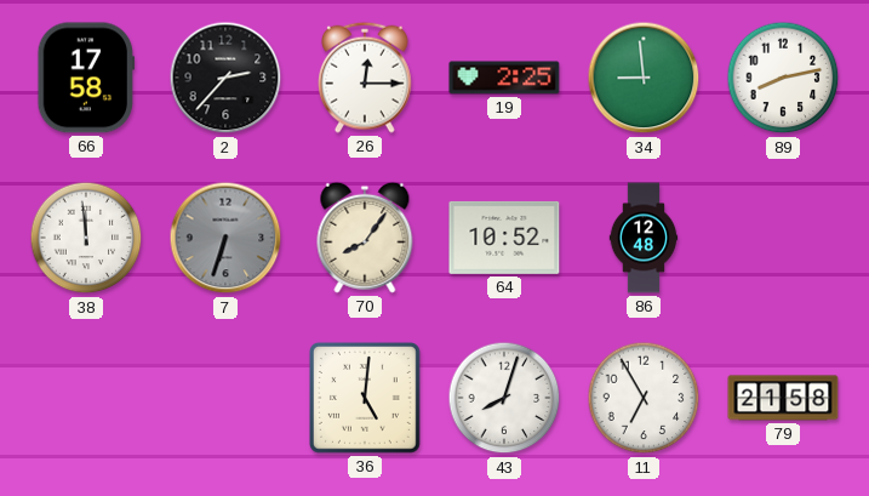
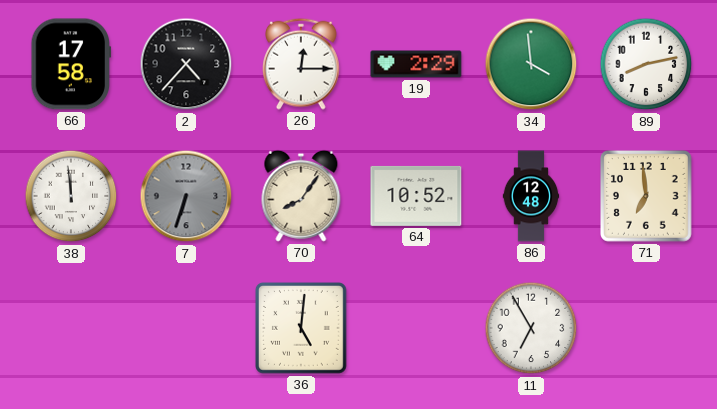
2: 2:37 -> 4:37
19: 2:25 -> 2:29
34: 8:59 -> 3:59
71: none -> 6:59
43: 8:03 -> none
79: 21:58 -> none
